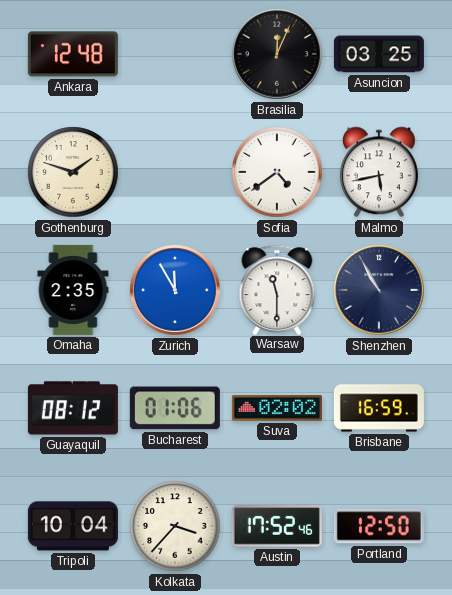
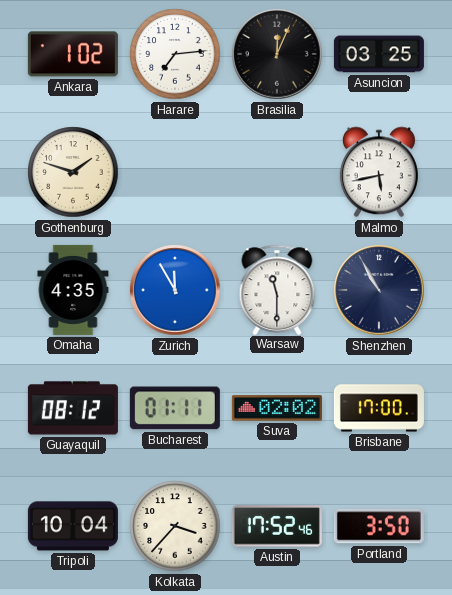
Ankara: 12:48 -> 1:02
Harare: none -> 7:14
Sofia: 4:39 -> none
Omaha: 2:35 -> 4:35
Bucharest: 01:06 -> 01:11
Brisbane: 16:59 -> 17:00
Portland: 12:50 -> 3:50
